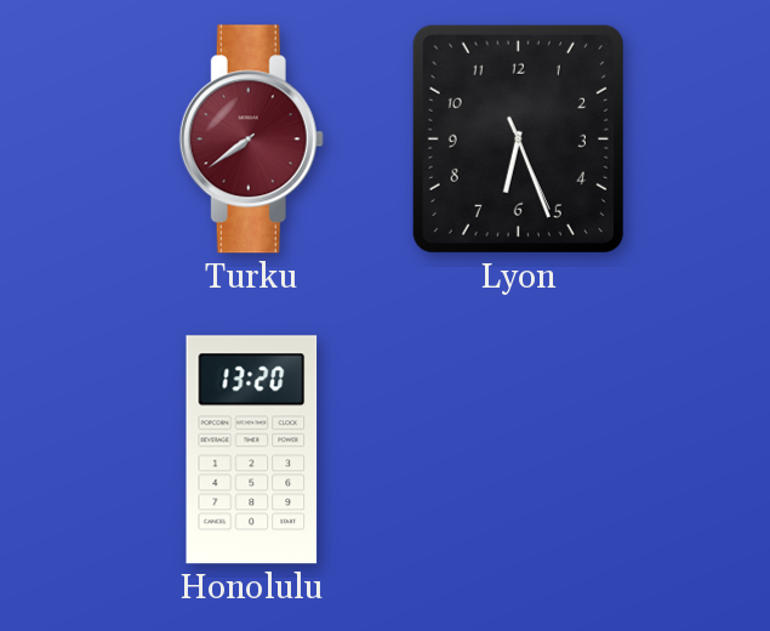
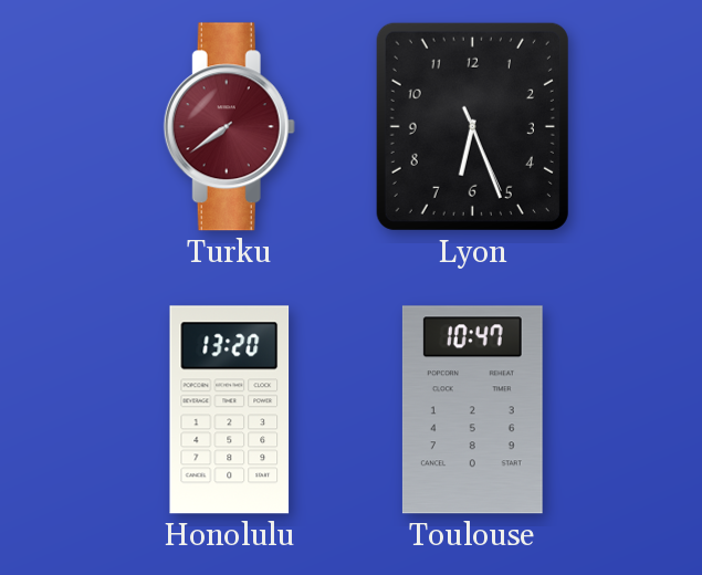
Toulouse: none -> 10:47
